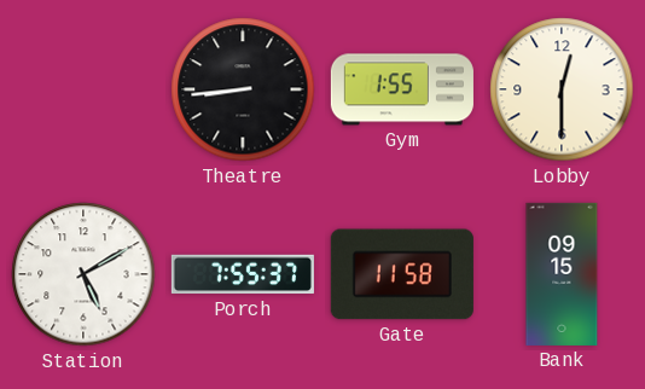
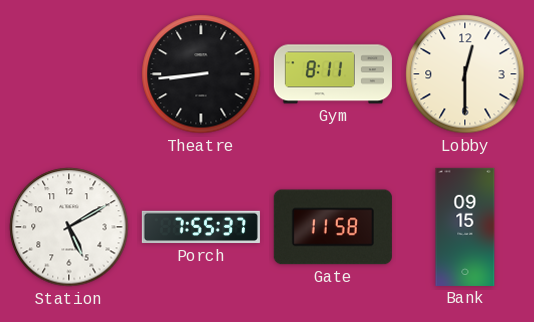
Gym: 1:55 -> 8:11
